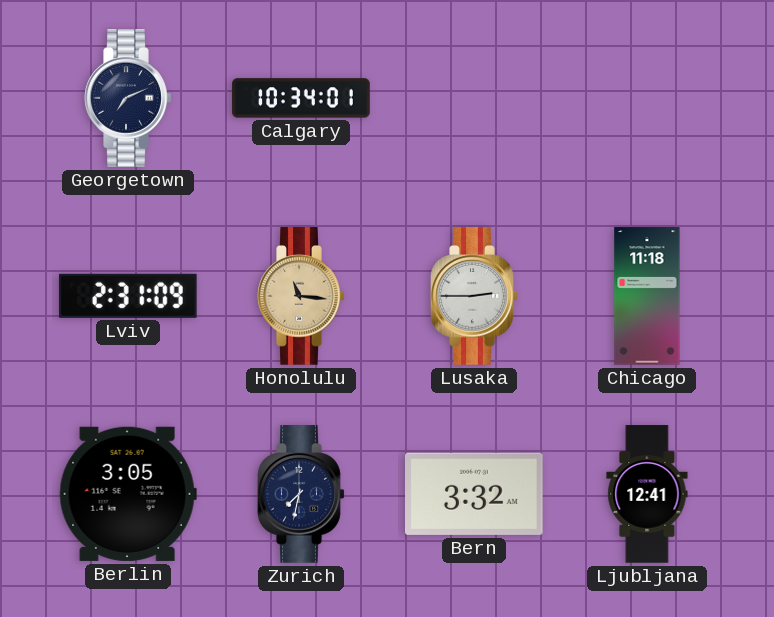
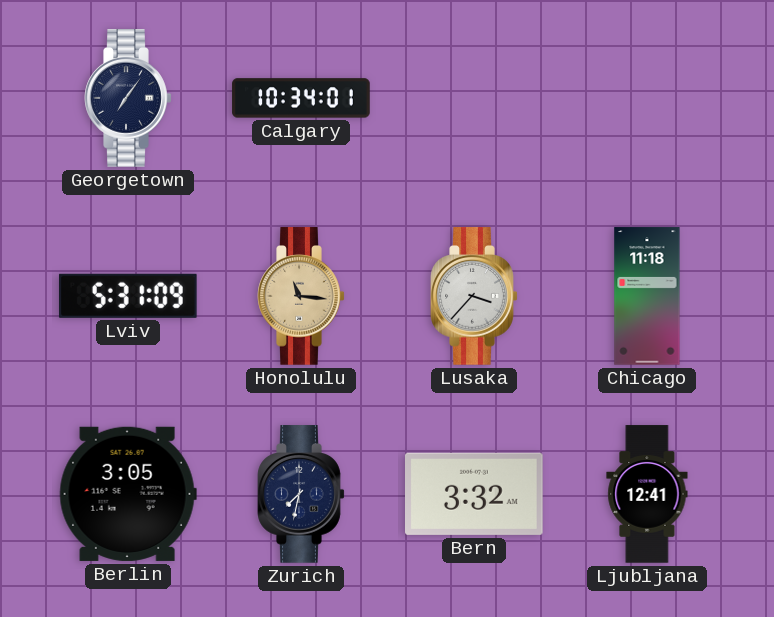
Georgetown: 7:11 -> 7:06
Lviv: 2:31 -> 5:31
Lusaka: 2:45 -> 3:37
